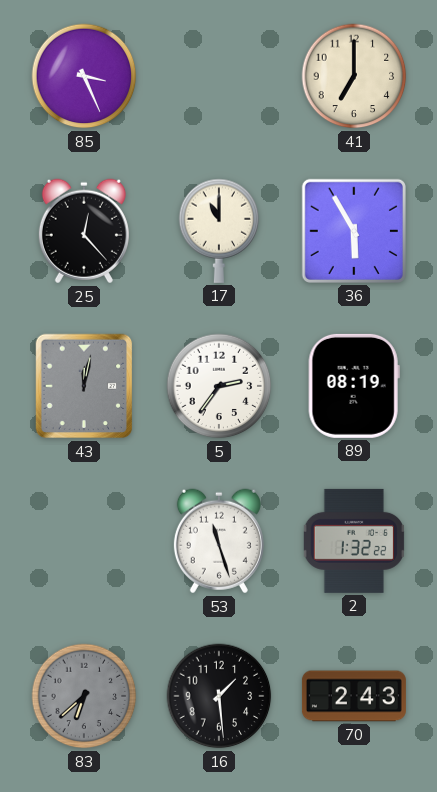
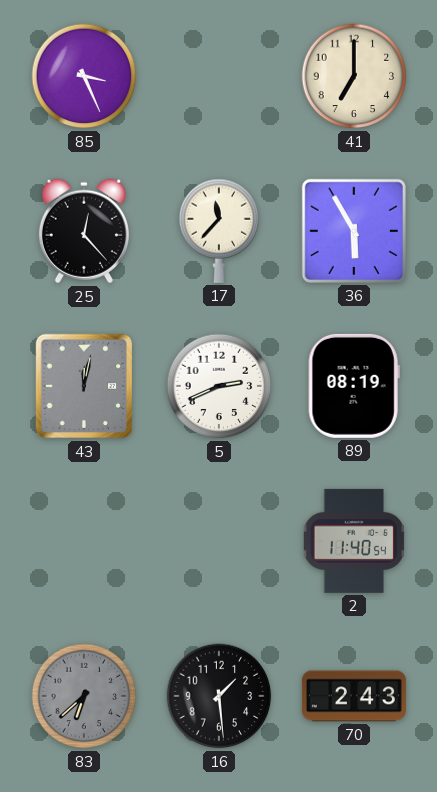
17: 11:00 -> 11:37
5: 2:36 -> 2:41
53: 11:27 -> none
2: 1:32 -> 11:40
